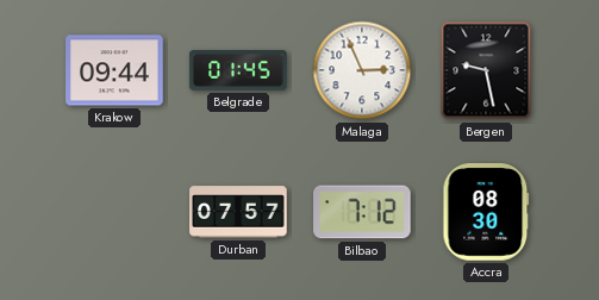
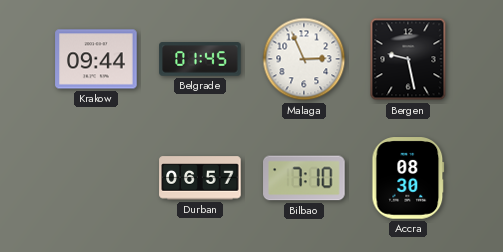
Durban: 07:57 -> 06:57
Bilbao: 7:12 -> 7:10
